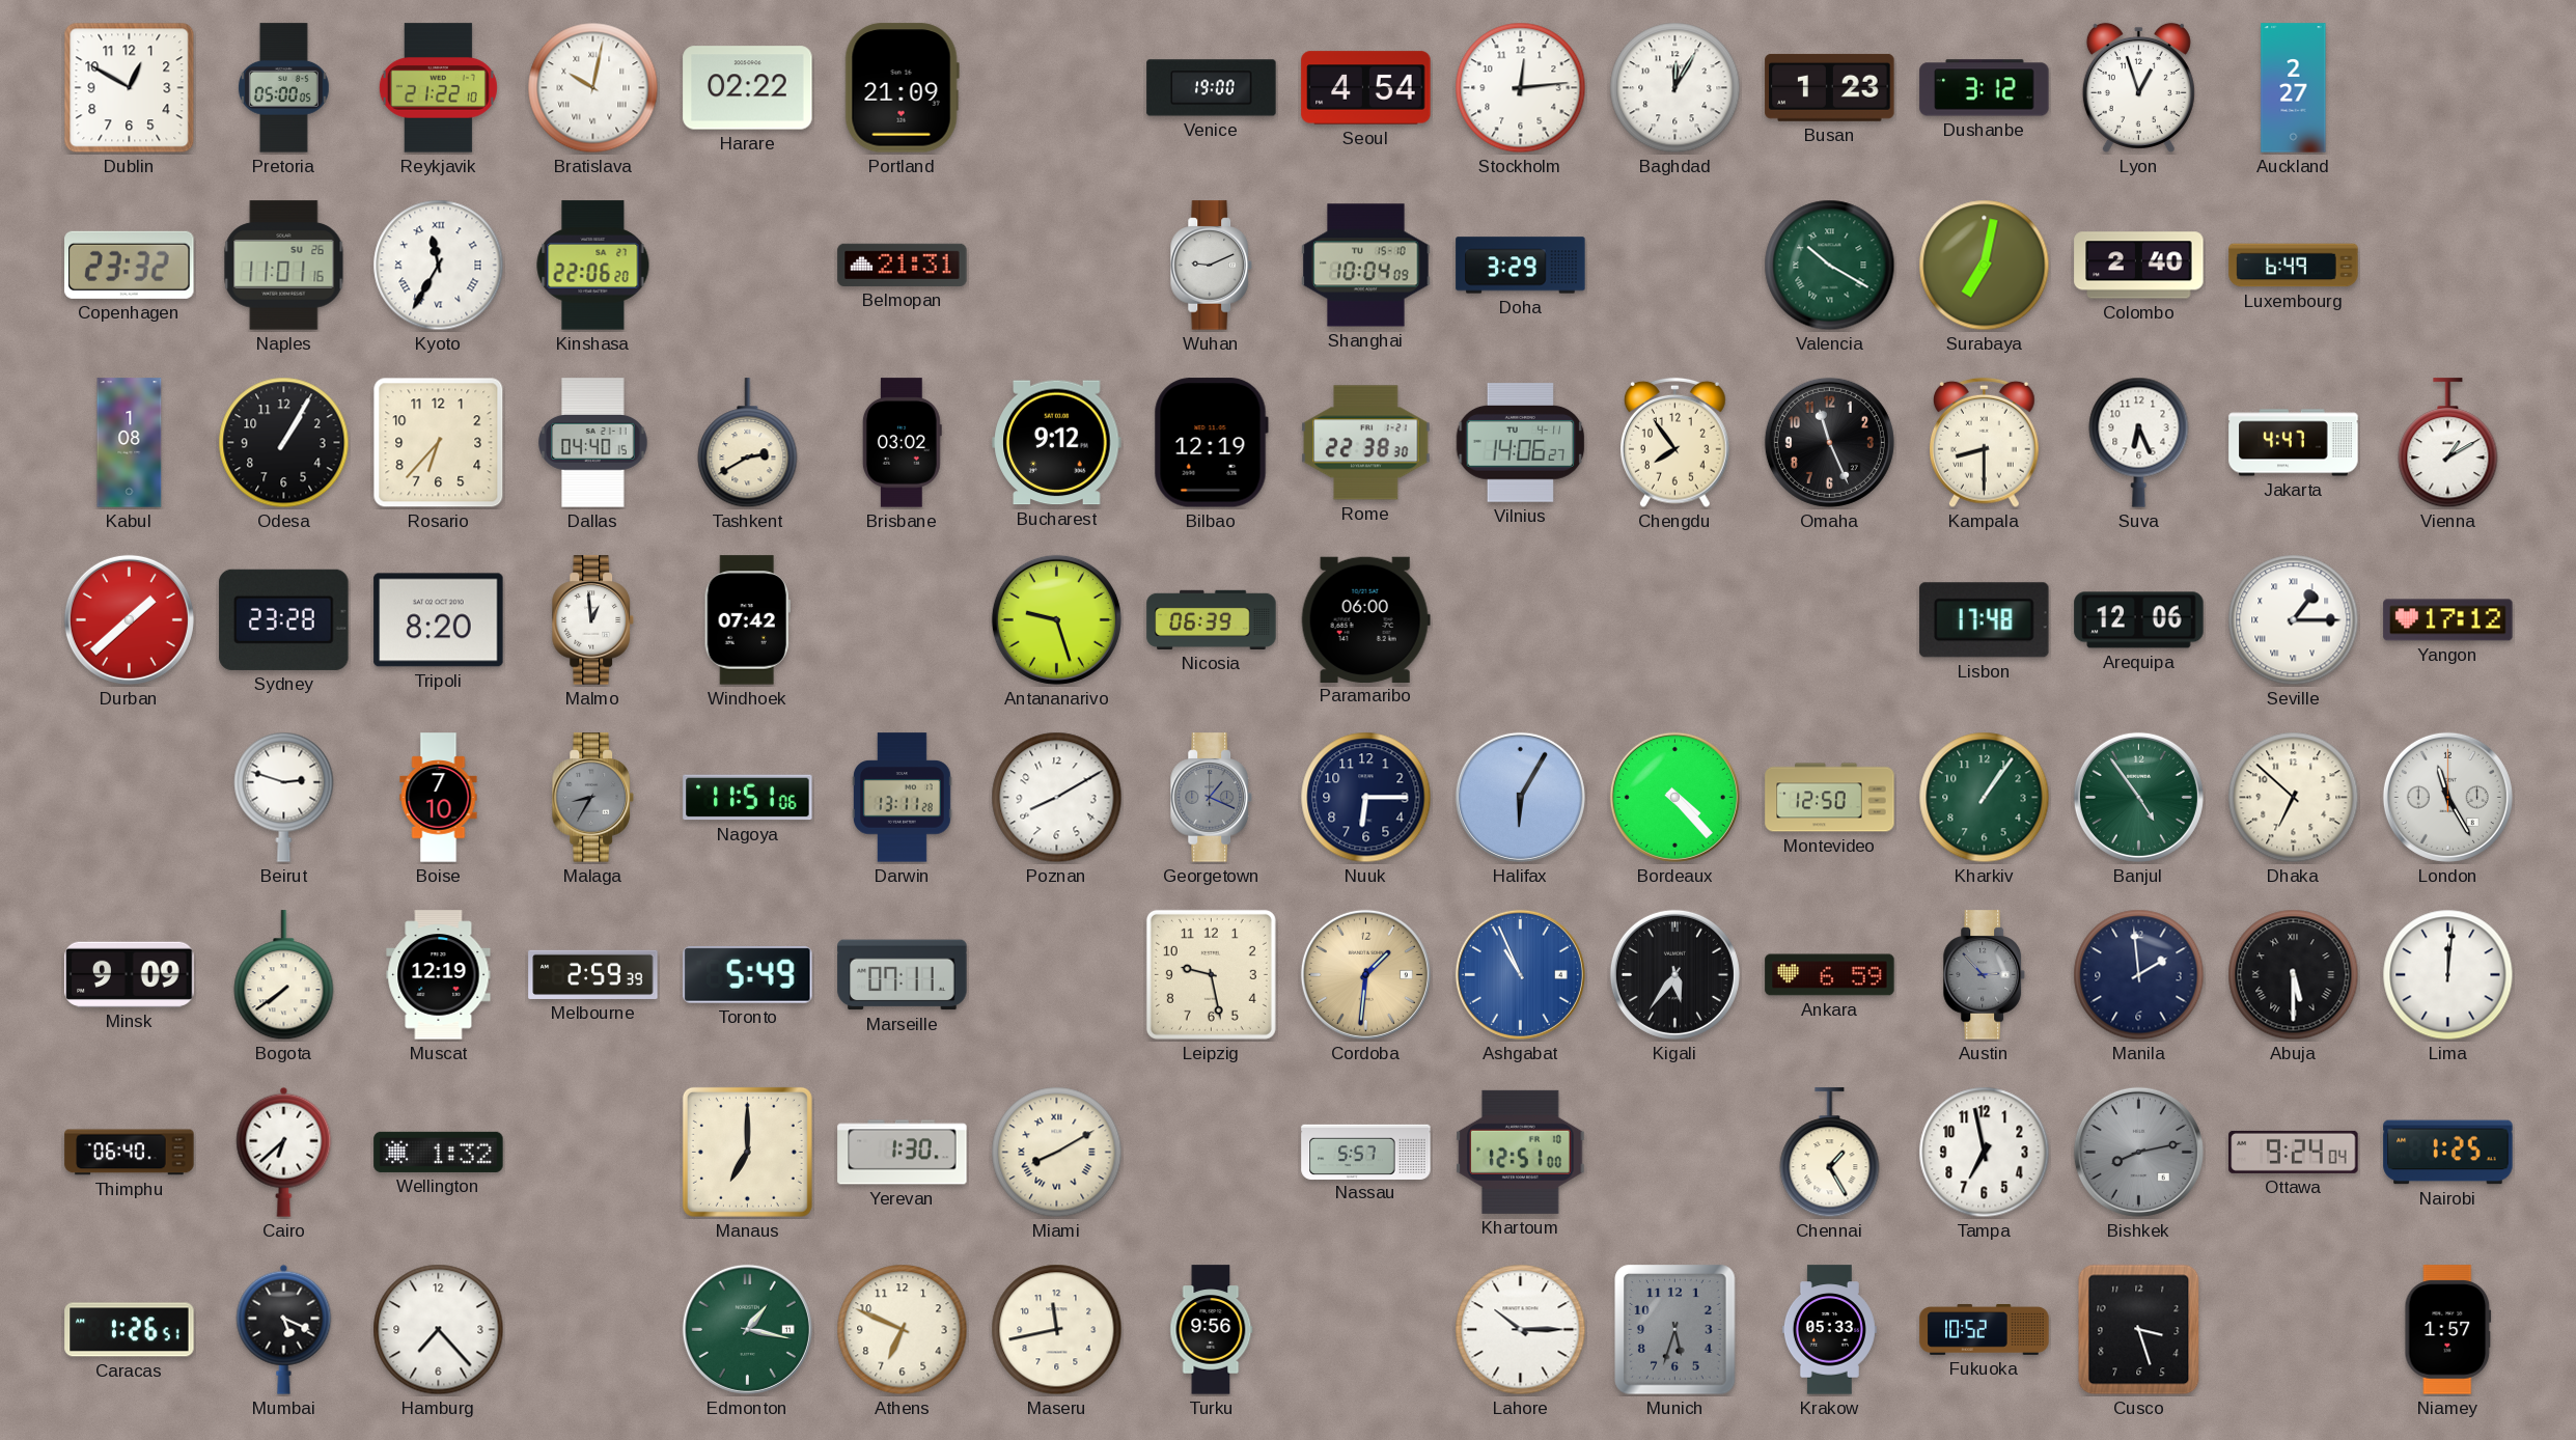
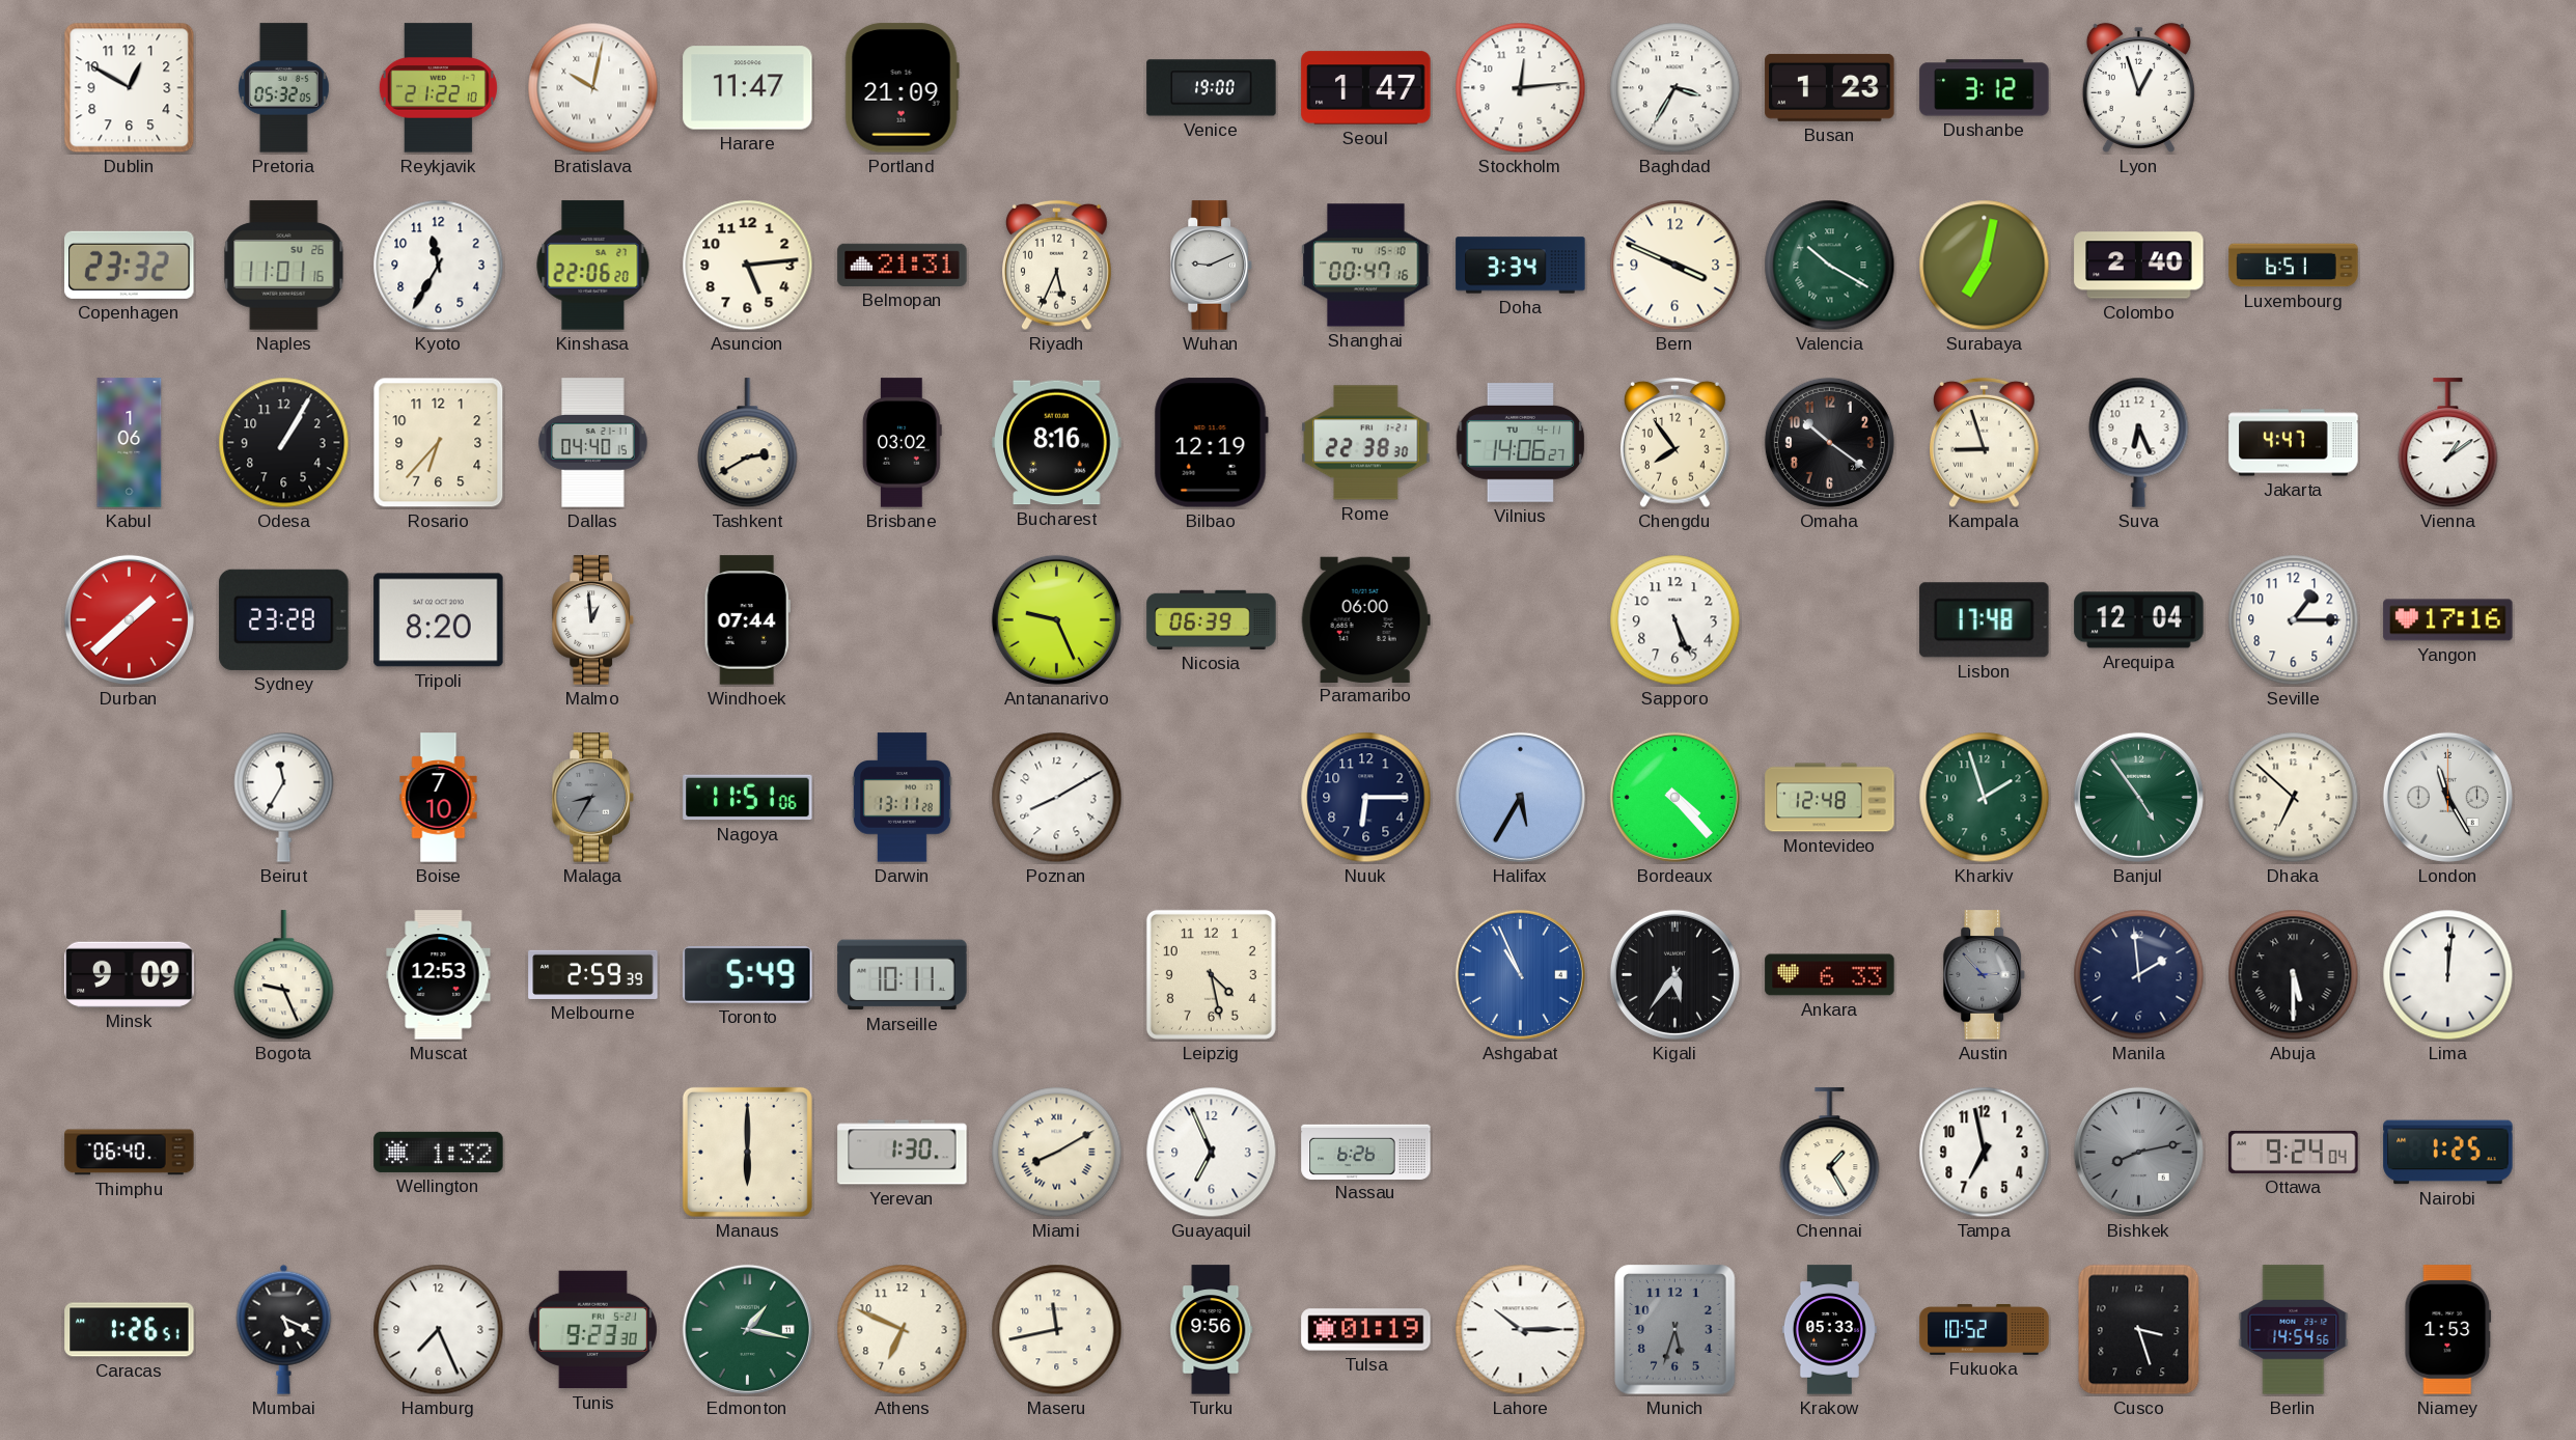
Pretoria: 05:00 -> 05:32
Harare: 02:22 -> 11:47
Seoul: 4:54 -> 1:47
Baghdad: 12:05 -> 3:35
Auckland: 2:27 -> none
Kyoto numerals: Roman -> Arabic
Asuncion: none -> 5:14
Riyadh: none -> 5:34
Shanghai: 10:04 -> 00:47
Doha: 3:29 -> 3:34
Bern: none -> 3:49
Luxembourg: 6:49 -> 6:51
Kabul: 1:08 -> 1:06
Bucharest: 9:12 -> 8:16
Omaha: 11:26 -> 10:21
Kampala: 8:30 -> 8:57
Vienna: 1:10 -> 1:09
Windhoek: 07:42 -> 07:44
Antananarivo: 9:27 -> 9:26
Sapporo: none -> 5:26
Arequipa: 12:06 -> 12:04
Seville numerals: Roman -> Arabic
Yangon: 17:12 -> 17:16
Beirut: 2:48 -> 11:35
Georgetown: 1:19 -> none
Halifax: 6:05 -> 5:35
Montevideo: 12:50 -> 12:48
Kharkiv: 1:06 -> 1:57
Bogota: 7:39 -> 9:26
Muscat: 12:19 -> 12:53
Marseille: 07:11 -> 10:11
Leipzig: 9:28 -> 4:28
Cordoba: 1:31 -> none
Ankara: 6:59 -> 6:33
Cairo: 6:38 -> none
Manaus: 7:00 -> 6:00
Guayaquil: none -> 6:56
Nassau: 5:57 -> 6:26
Khartoum: 12:51 -> none
Hamburg: 7:23 -> 7:26
Tunis: none -> 9:23
Tulsa: none -> 01:19
Berlin: none -> 14:54
Niamey: 1:57 -> 1:53
